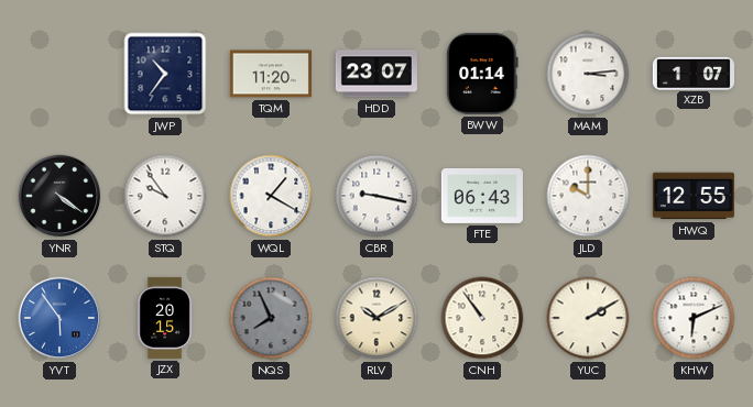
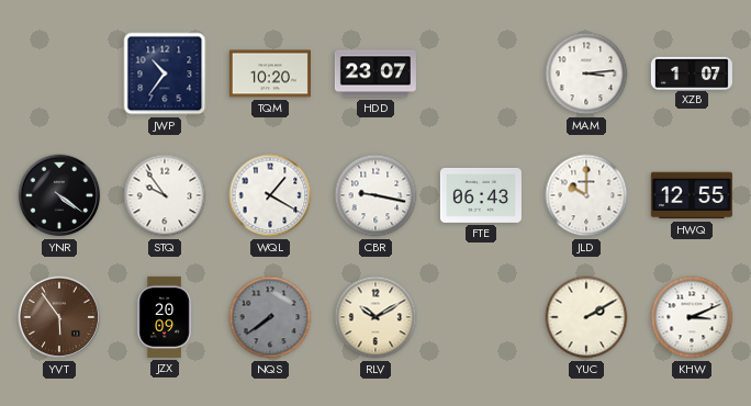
TQM: 11:20 -> 10:20
BWW: 01:14 -> none
YVT dial: blue -> brown
JZX: 20:15 -> 20:09
NQS: 7:56 -> 7:39
CNH: 10:54 -> none
KHW: 6:11 -> 3:11
